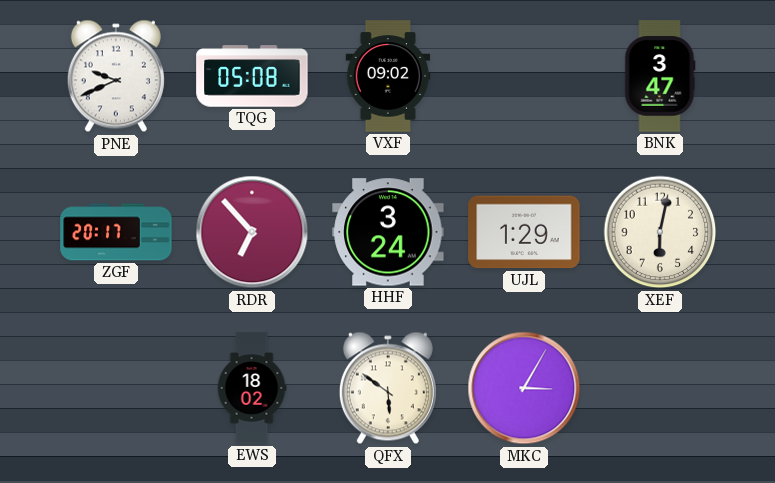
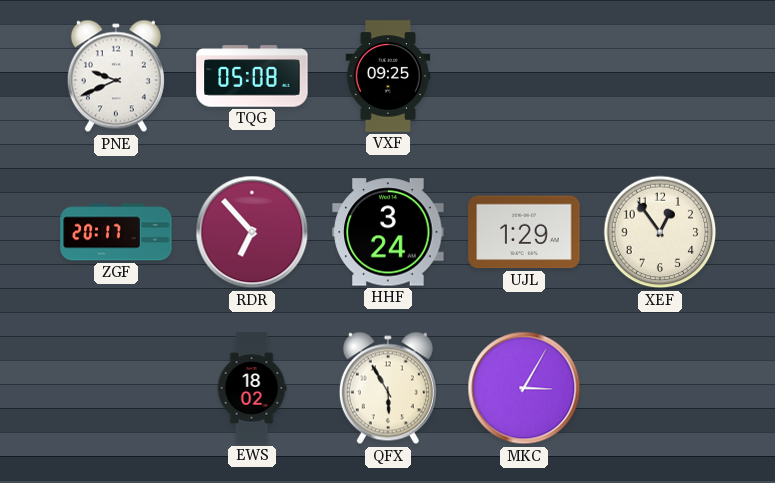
VXF: 09:02 -> 09:25
BNK: 3:47 -> none
XEF: 6:02 -> 12:54
QFX: 5:51 -> 5:55
